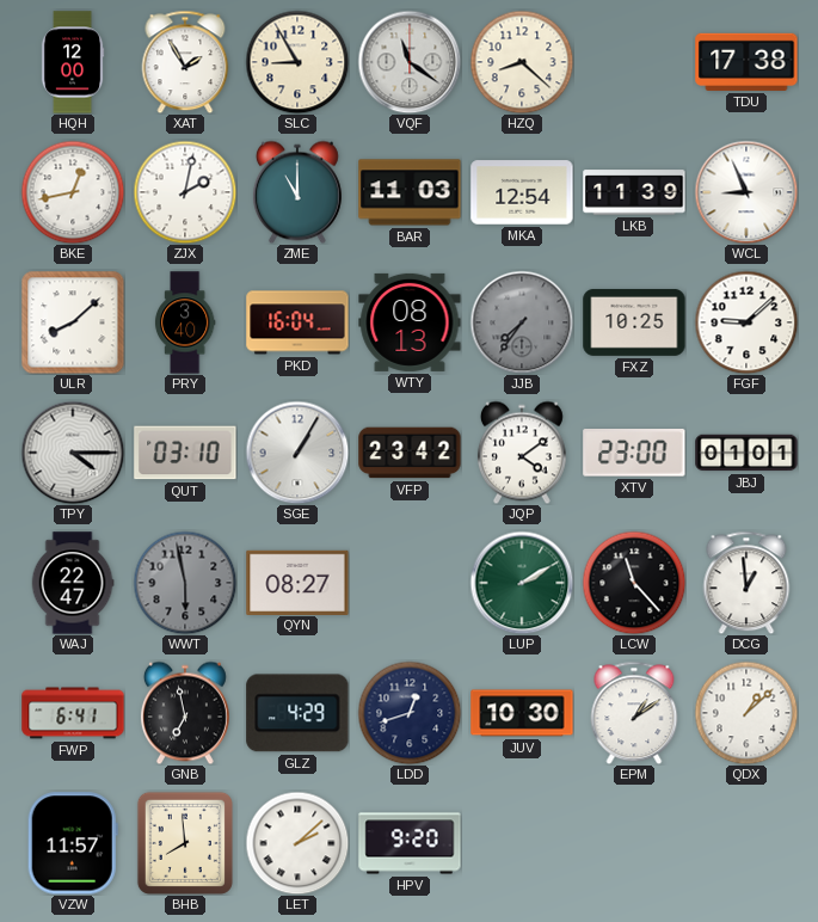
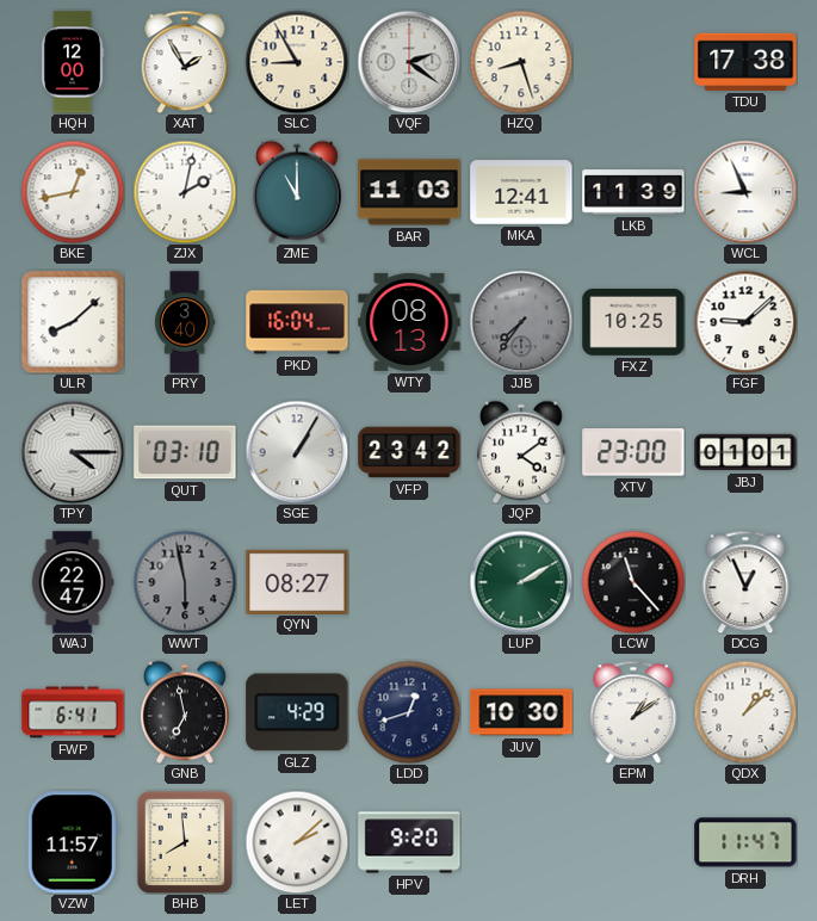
VQF: 11:21 -> 2:21
HZQ: 8:22 -> 8:27
MKA: 12:54 -> 12:41
DCG: 12:59 -> 12:56
DRH: none -> 11:47
